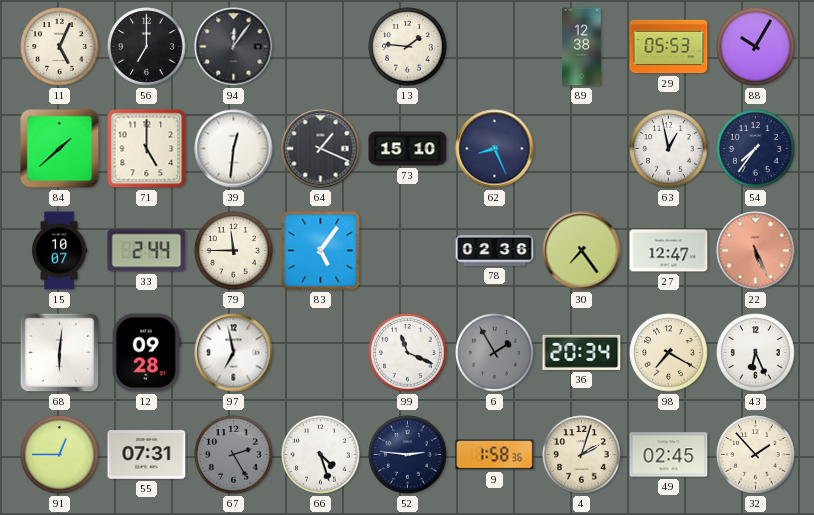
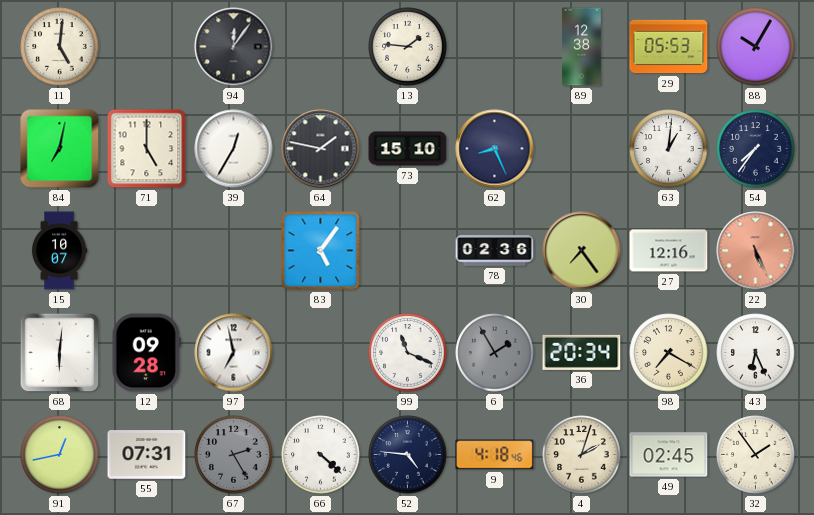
11: 5:04 -> 5:01
56: 7:00 -> none
84: 1:38 -> 7:02
39: 12:31 -> 12:35
64: 1:19 -> 1:47
63: 12:58 -> 1:01
33: 2:44 -> none
79: 11:45 -> none
27: 12:47 -> 12:16
91: 12:45 -> 12:43
66: 4:27 -> 4:22
52: 2:46 -> 4:46
9: 1:58 -> 4:18
32: 1:53 -> 1:54
